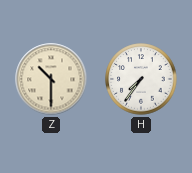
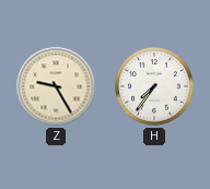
Z: 10:30 -> 9:25
